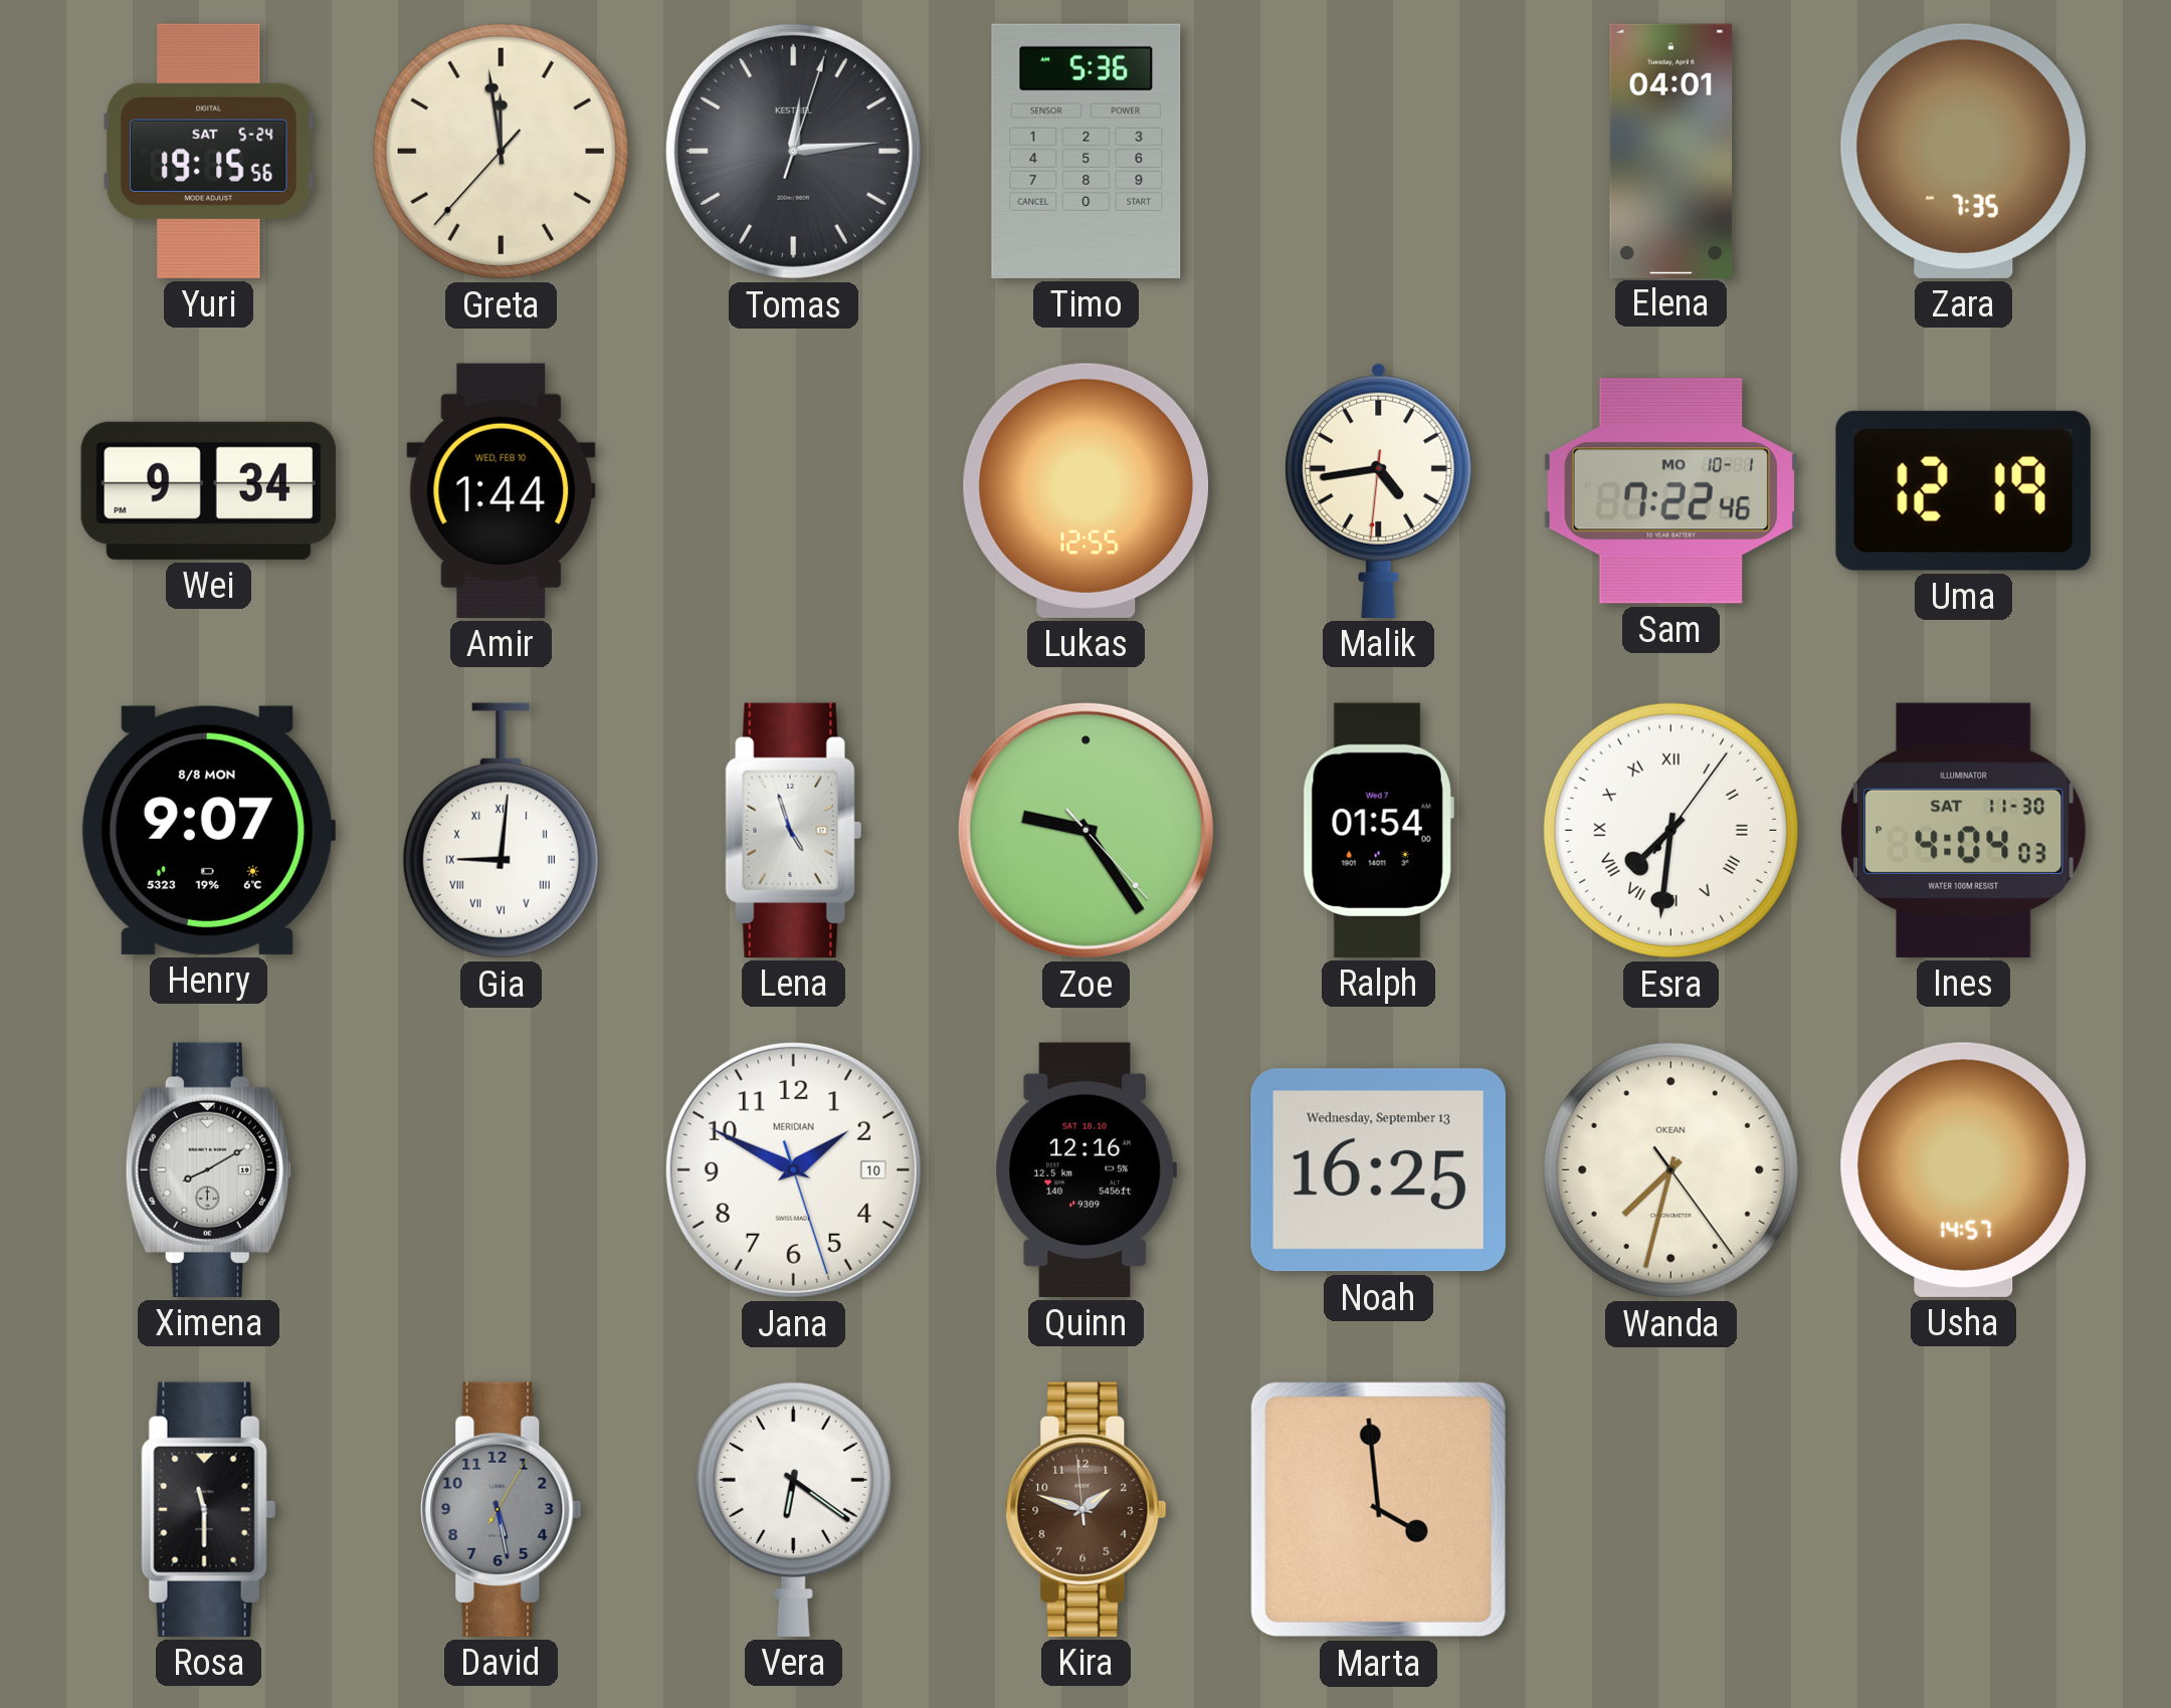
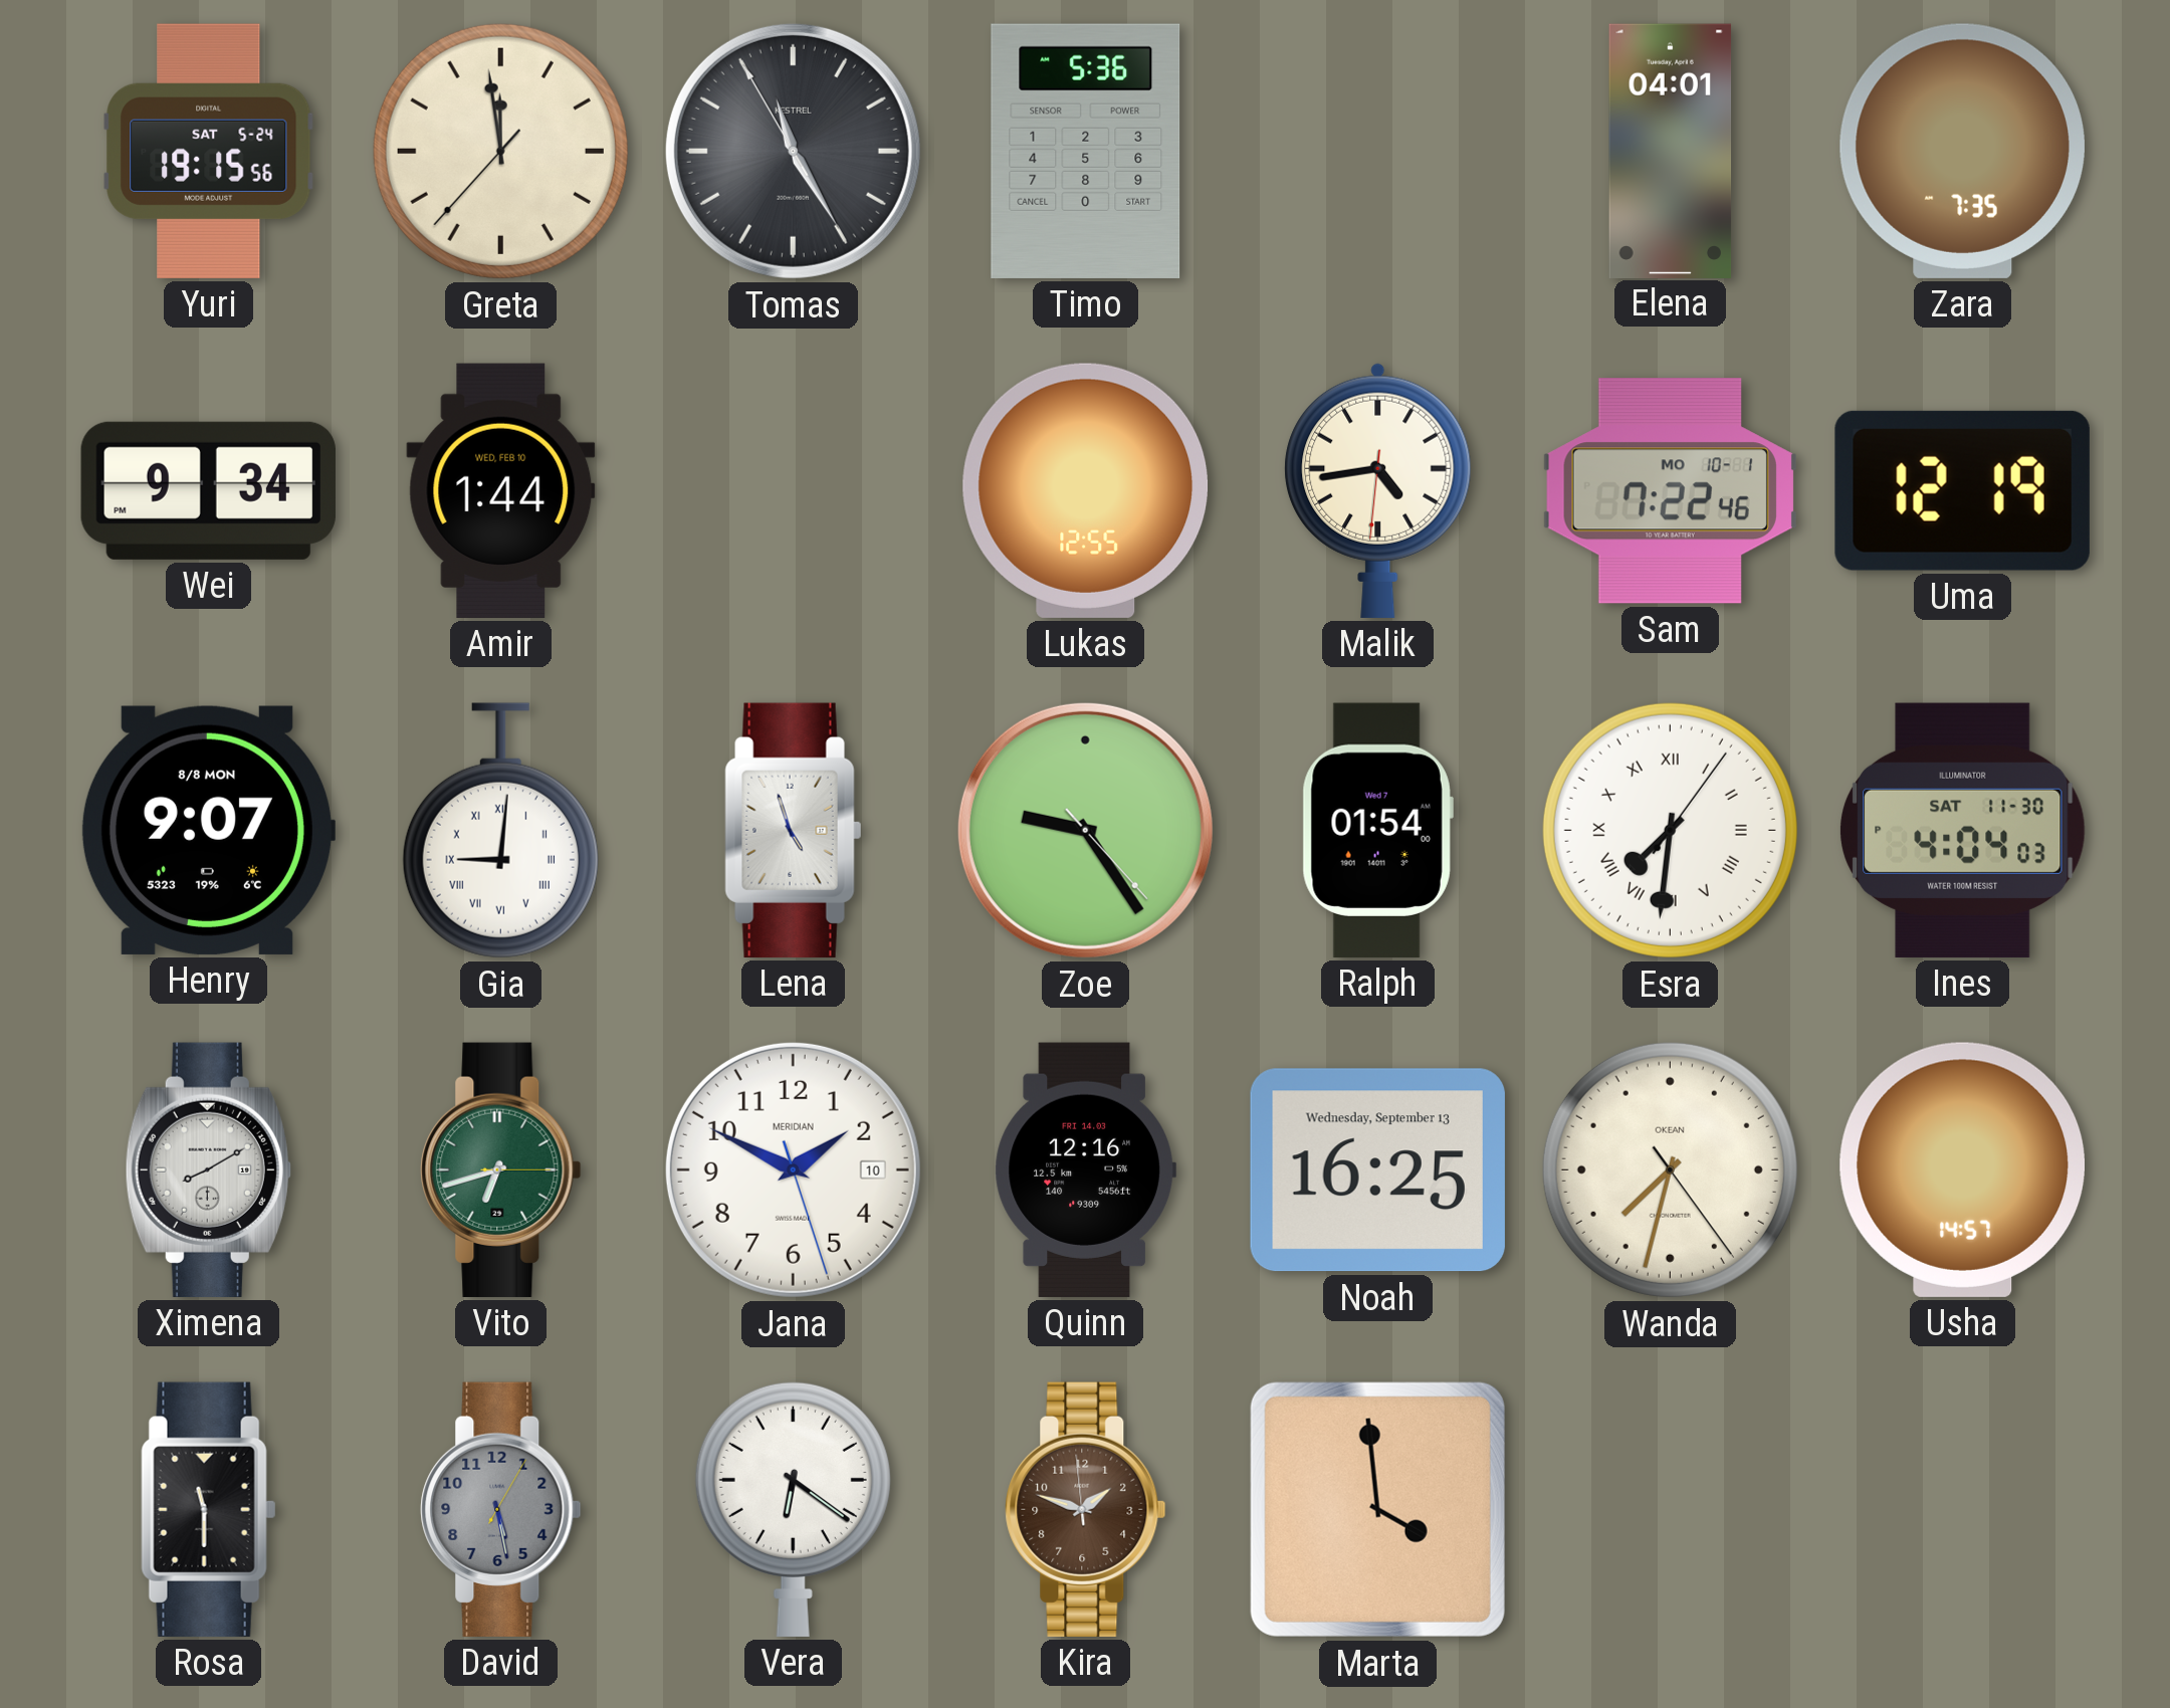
Tomas: 12:14 -> 11:24
Vito: none -> 6:42
Quinn date: SAT 18.10 -> FRI 14.03
